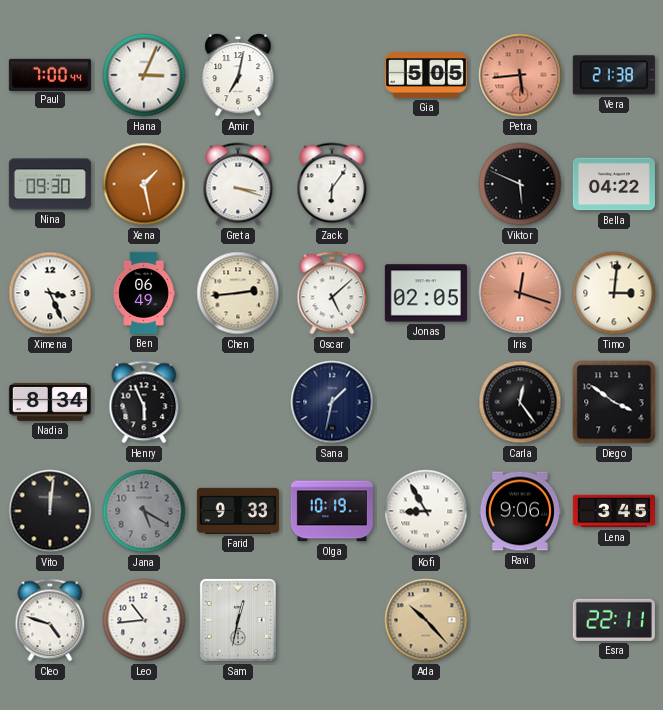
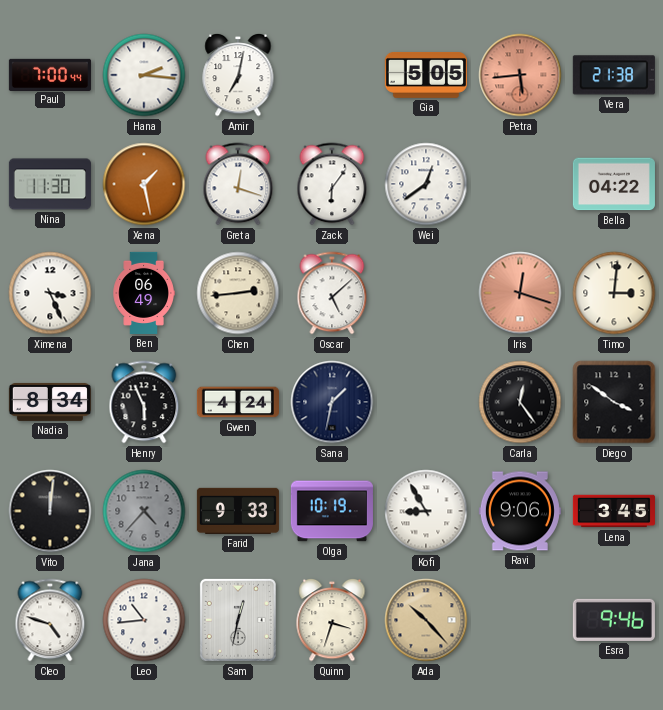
Hana: 3:04 -> 2:16
Nina: 09:30 -> 11:30
Greta: 3:18 -> 12:18
Wei: none -> 12:39
Viktor: 5:49 -> none
Jonas: 02:05 -> none
Gwen: none -> 4:24
Jana: 5:20 -> 4:37
Quinn: none -> 3:33
Esra: 22:11 -> 9:46
